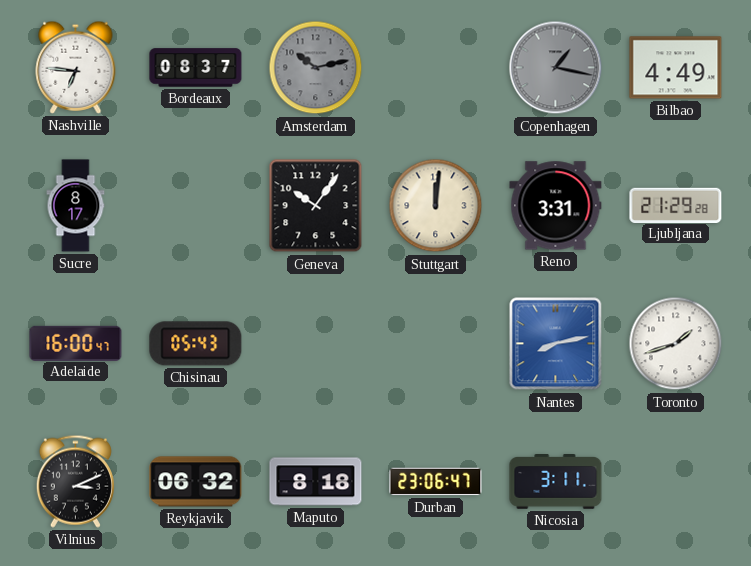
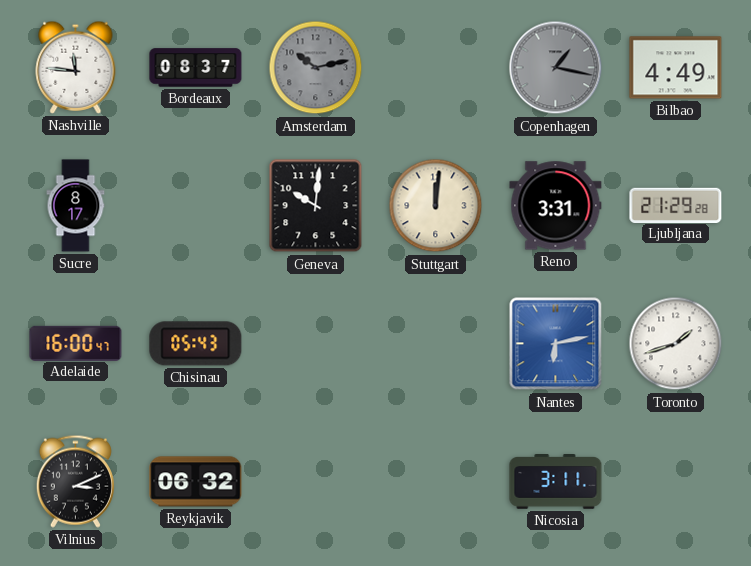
Nashville: 6:46 -> 11:46
Geneva: 10:06 -> 10:01
Nantes: 8:13 -> 6:13
Maputo: 8:18 -> none
Durban: 23:06 -> none
